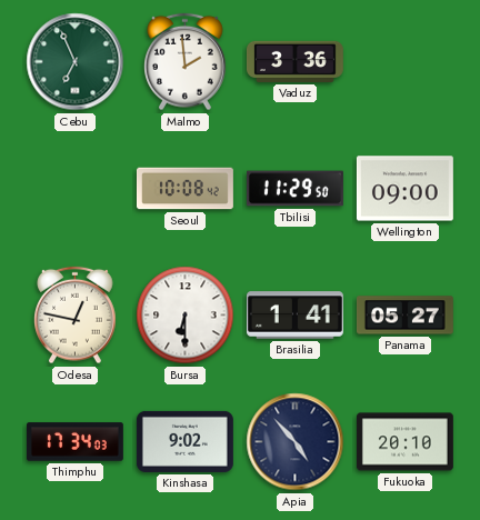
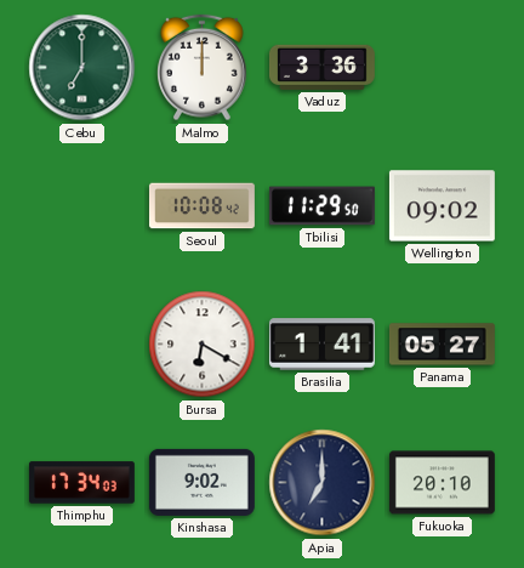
Cebu: 6:56 -> 7:00
Malmo: 1:59 -> 12:00
Wellington: 09:00 -> 09:02
Odesa: 12:47 -> none
Bursa: 6:30 -> 6:20
Apia: 4:53 -> 7:00
